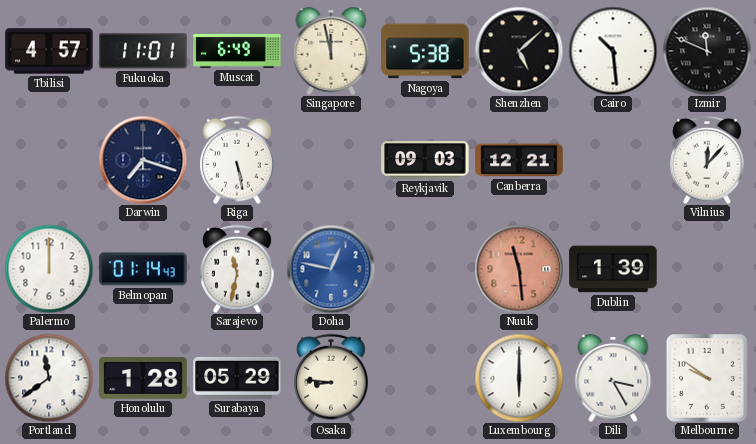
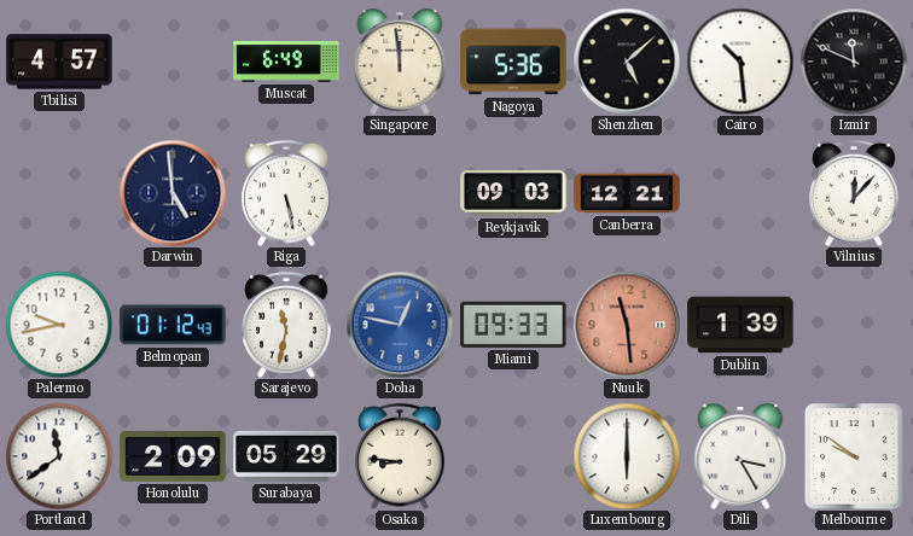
Fukuoka: 11:01 -> none
Singapore: 11:58 -> 11:59
Nagoya: 5:38 -> 5:36
Darwin: 7:18 -> 4:59
Palermo: 12:00 -> 9:43
Belmopan: 01:14 -> 01:12
Miami: none -> 09:33
Honolulu: 1:28 -> 2:09
